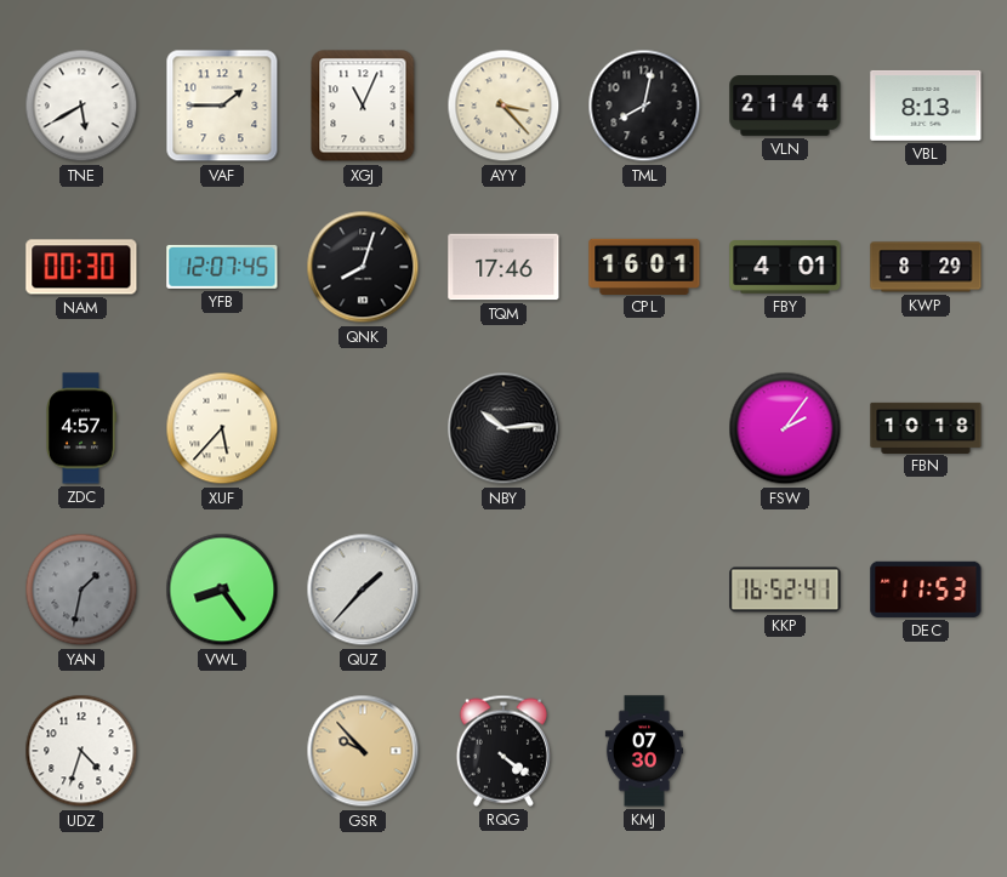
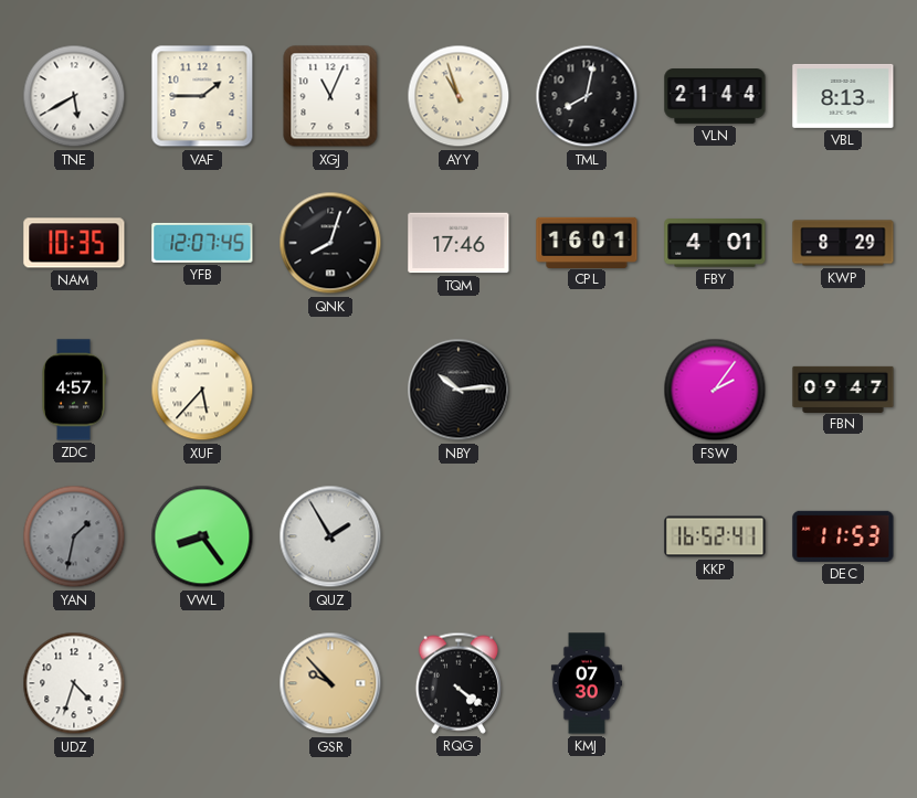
AYY: 3:23 -> 10:57
NAM: 00:30 -> 10:35
FBN: 10:18 -> 09:47
QUZ: 1:37 -> 1:55
